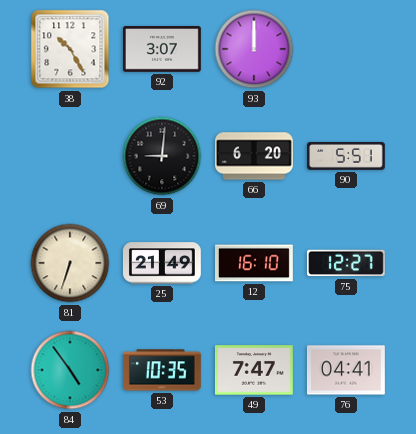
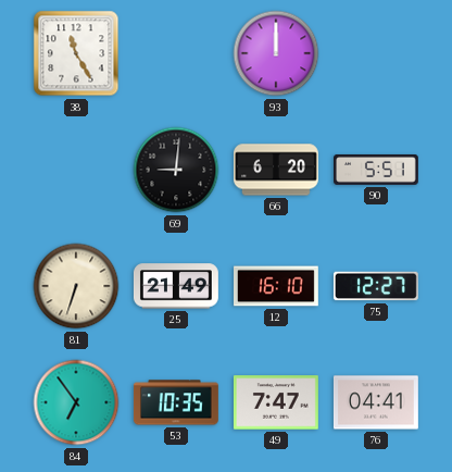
38: 10:25 -> 11:25
92: 3:07 -> none
84: 4:54 -> 6:54
